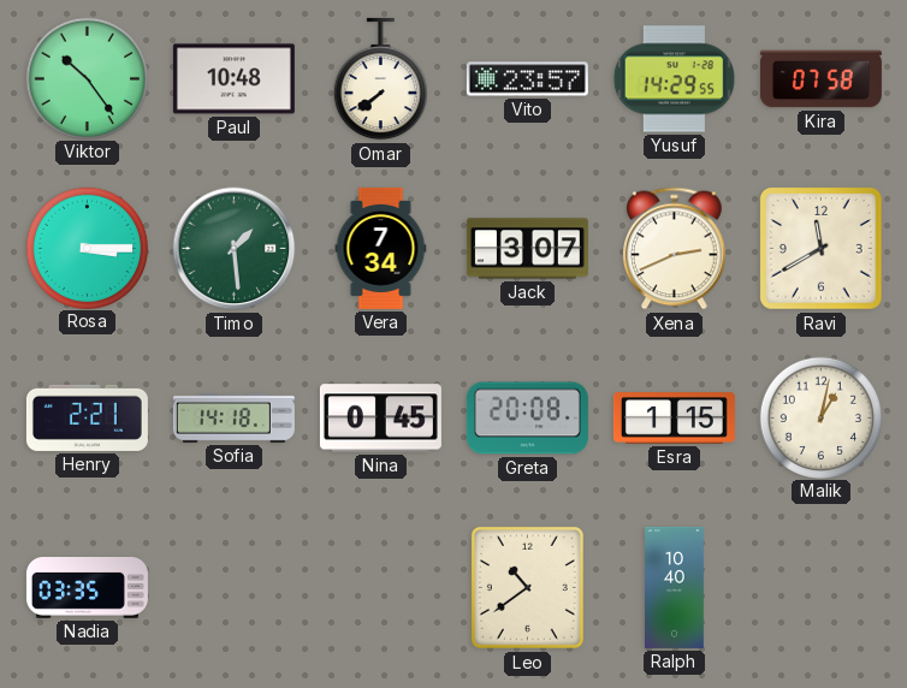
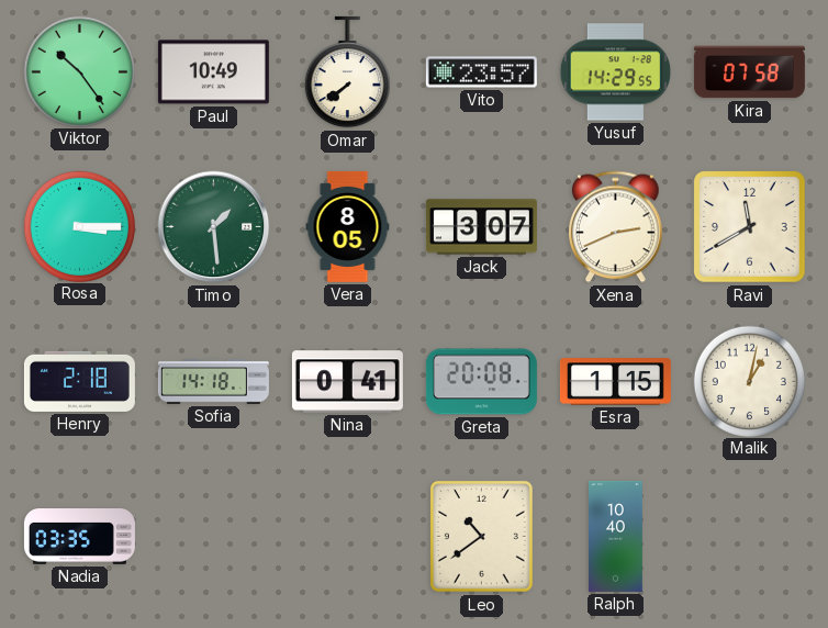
Paul: 10:48 -> 10:49
Vera: 7:34 -> 8:05
Henry: 2:21 -> 2:18
Nina: 0:45 -> 0:41
